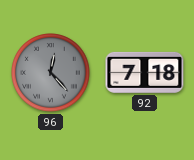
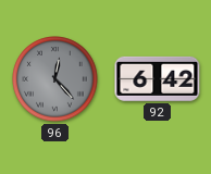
92: 7:18 -> 6:42
